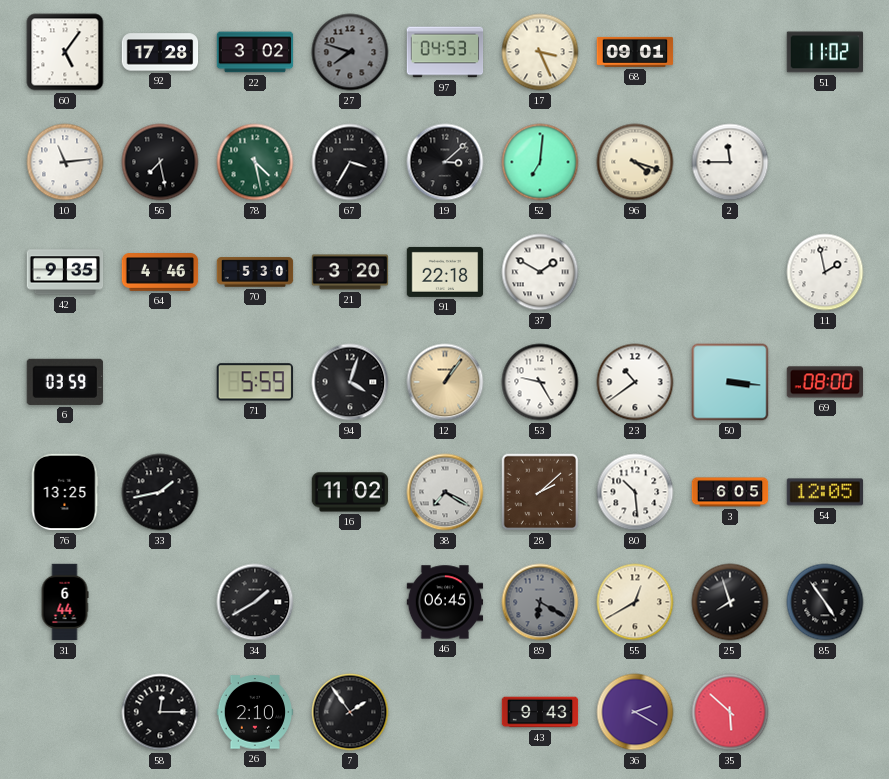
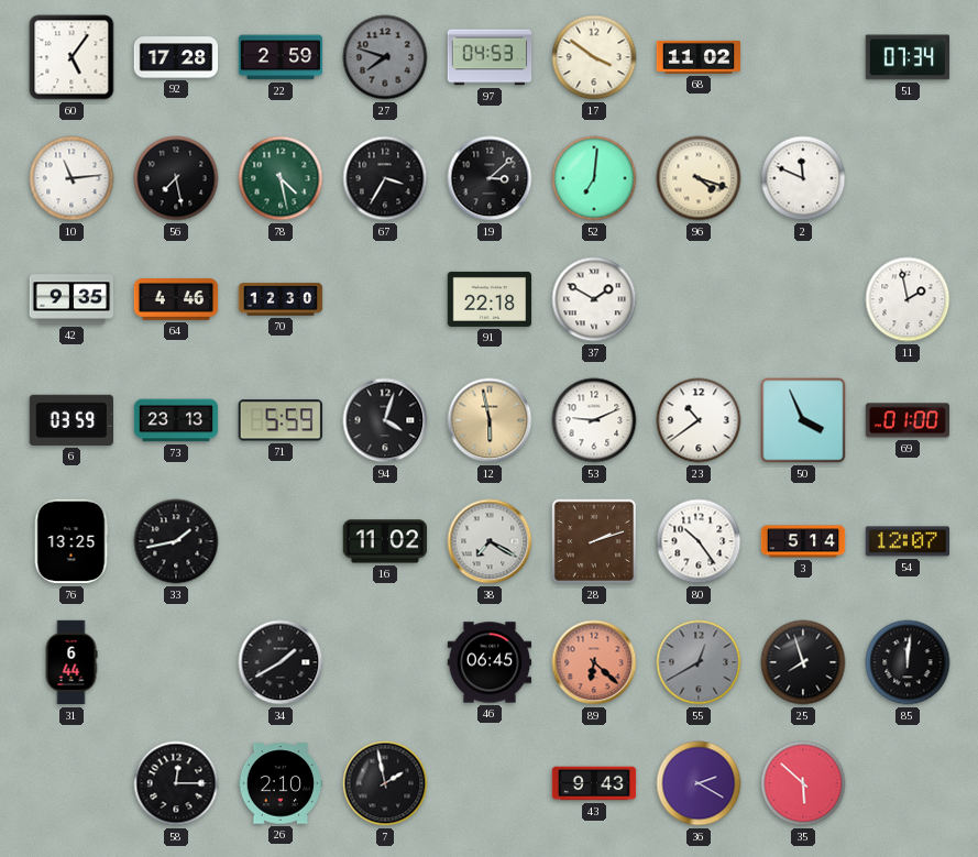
22: 3:02 -> 2:59
17: 3:26 -> 3:51
68: 09:01 -> 11:02
51: 11:02 -> 07:34
2: 11:45 -> 11:49
70: 5:30 -> 12:30
21: 3:20 -> none
73: none -> 23:13
12: 1:06 -> 5:58
53: 9:25 -> 9:11
50: 3:16 -> 3:56
69: 08:00 -> 01:00
28: 2:08 -> 2:12
80: 10:29 -> 10:24
3: 6:05 -> 5:14
54: 12:05 -> 12:07
89: 6:20 -> 6:22
89 dial: grey -> salmon
55 dial: cream -> grey
85: 4:54 -> 12:01
7: 1:54 -> 1:58
